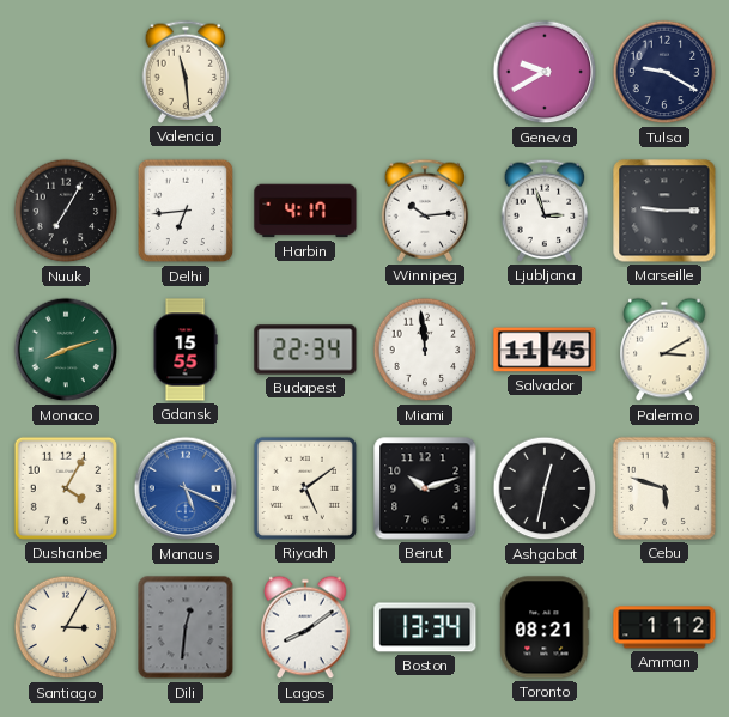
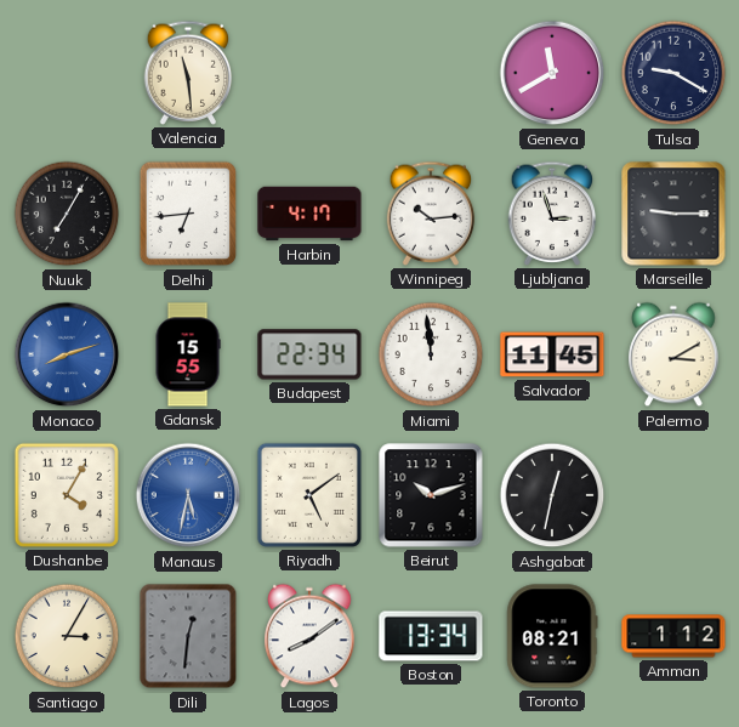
Geneva: 9:40 -> 11:40
Monaco dial: green -> blue
Manaus: 5:19 -> 5:32
Cebu: 5:48 -> none
